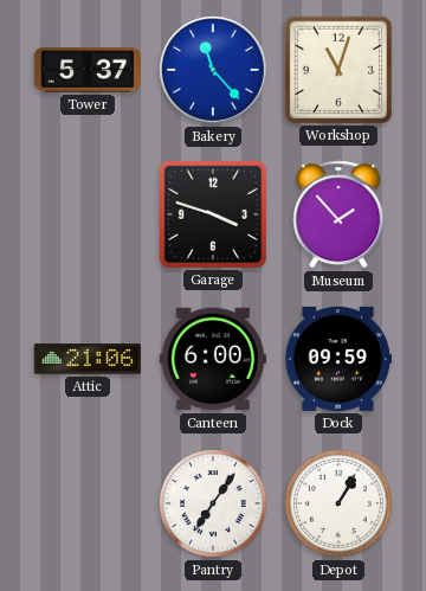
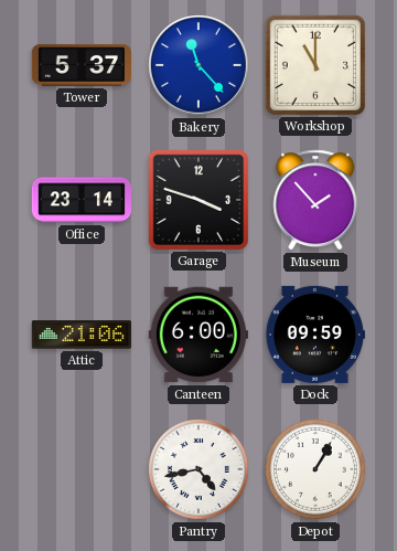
Workshop: 11:03 -> 11:00
Office: none -> 23:14
Pantry: 7:06 -> 4:43
